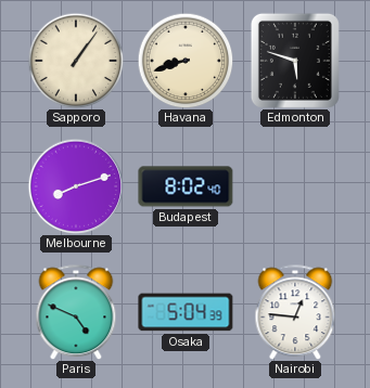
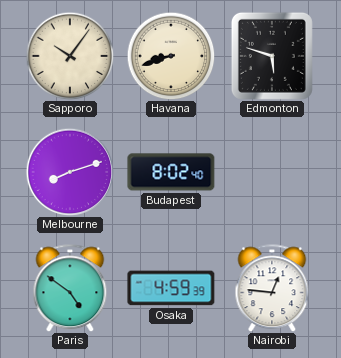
Sapporo: 1:06 -> 10:06
Paris: 4:49 -> 4:51
Osaka: 5:04 -> 4:59
